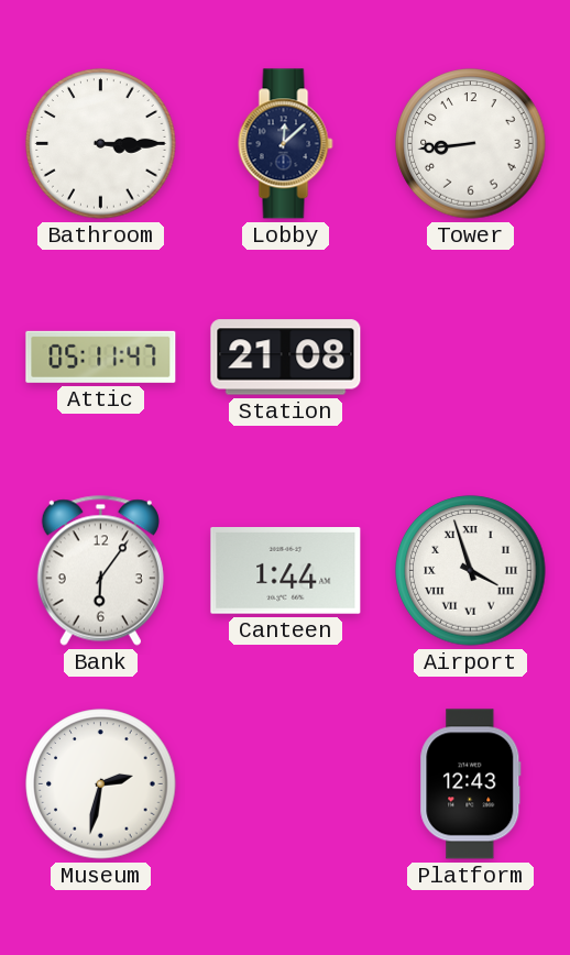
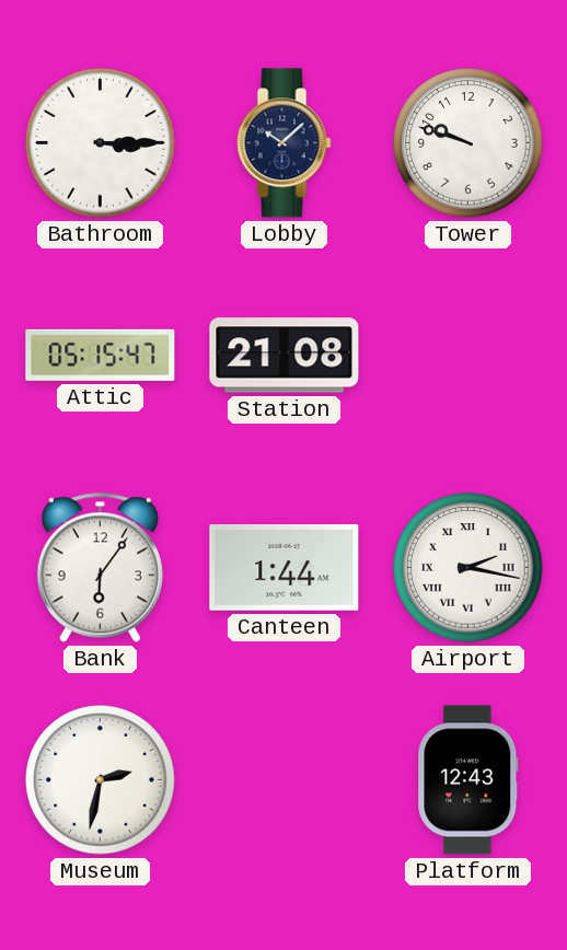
Lobby: 12:08 -> 10:08
Tower: 8:44 -> 9:48
Attic: 05:11 -> 05:15
Airport: 3:57 -> 2:17
